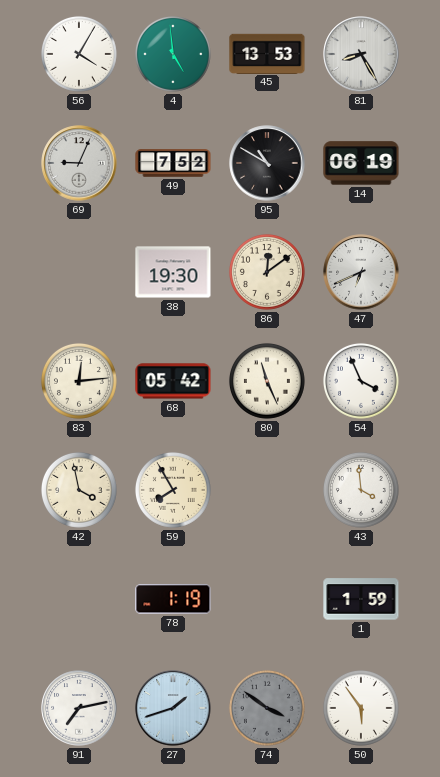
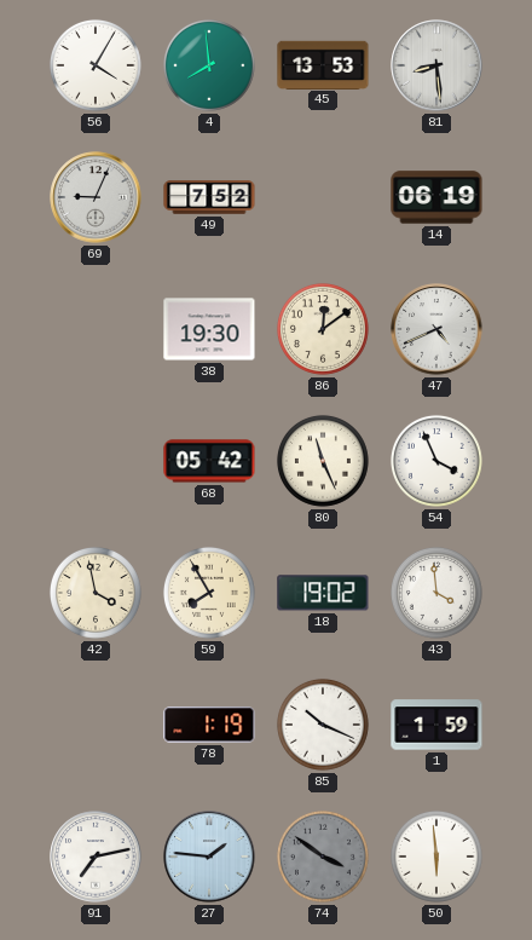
4: 4:59 -> 7:59
81: 8:25 -> 8:29
95: 10:50 -> none
47: 6:41 -> 4:41
83: 12:14 -> none
18: none -> 19:02
85: none -> 10:19
27: 1:42 -> 1:46
50: 5:54 -> 5:59
